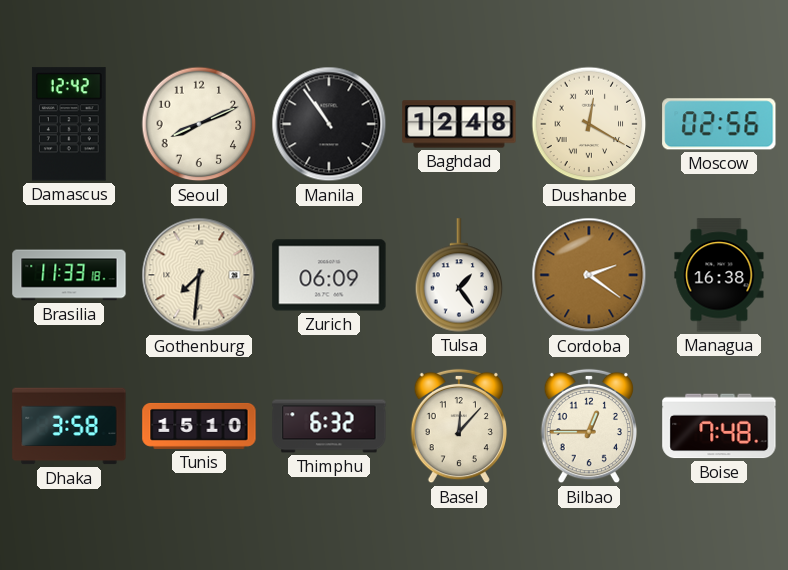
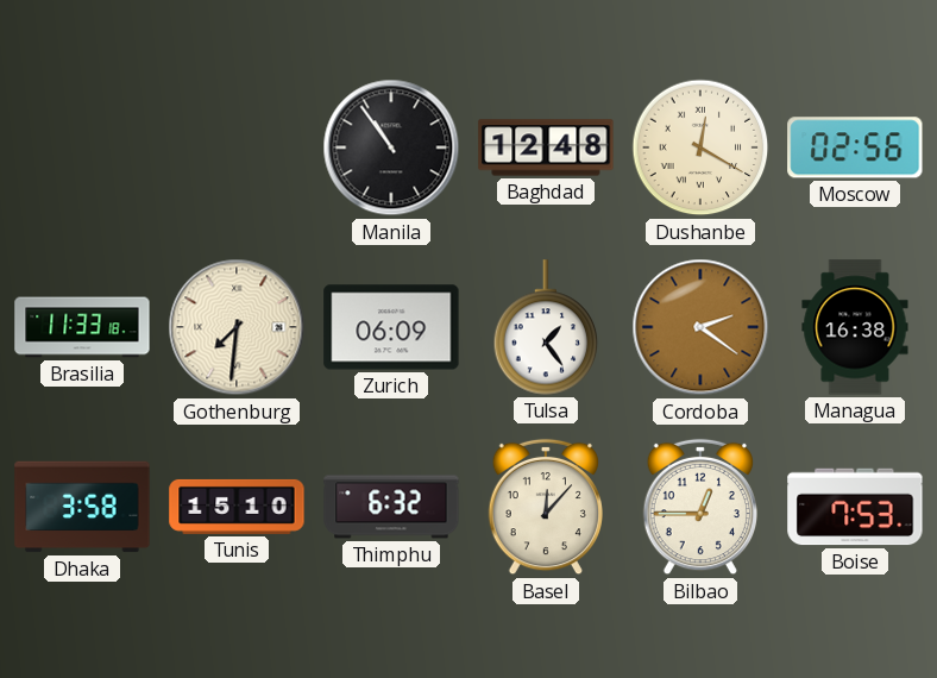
Damascus: 12:42 -> none
Seoul: 8:11 -> none
Boise: 7:48 -> 7:53
